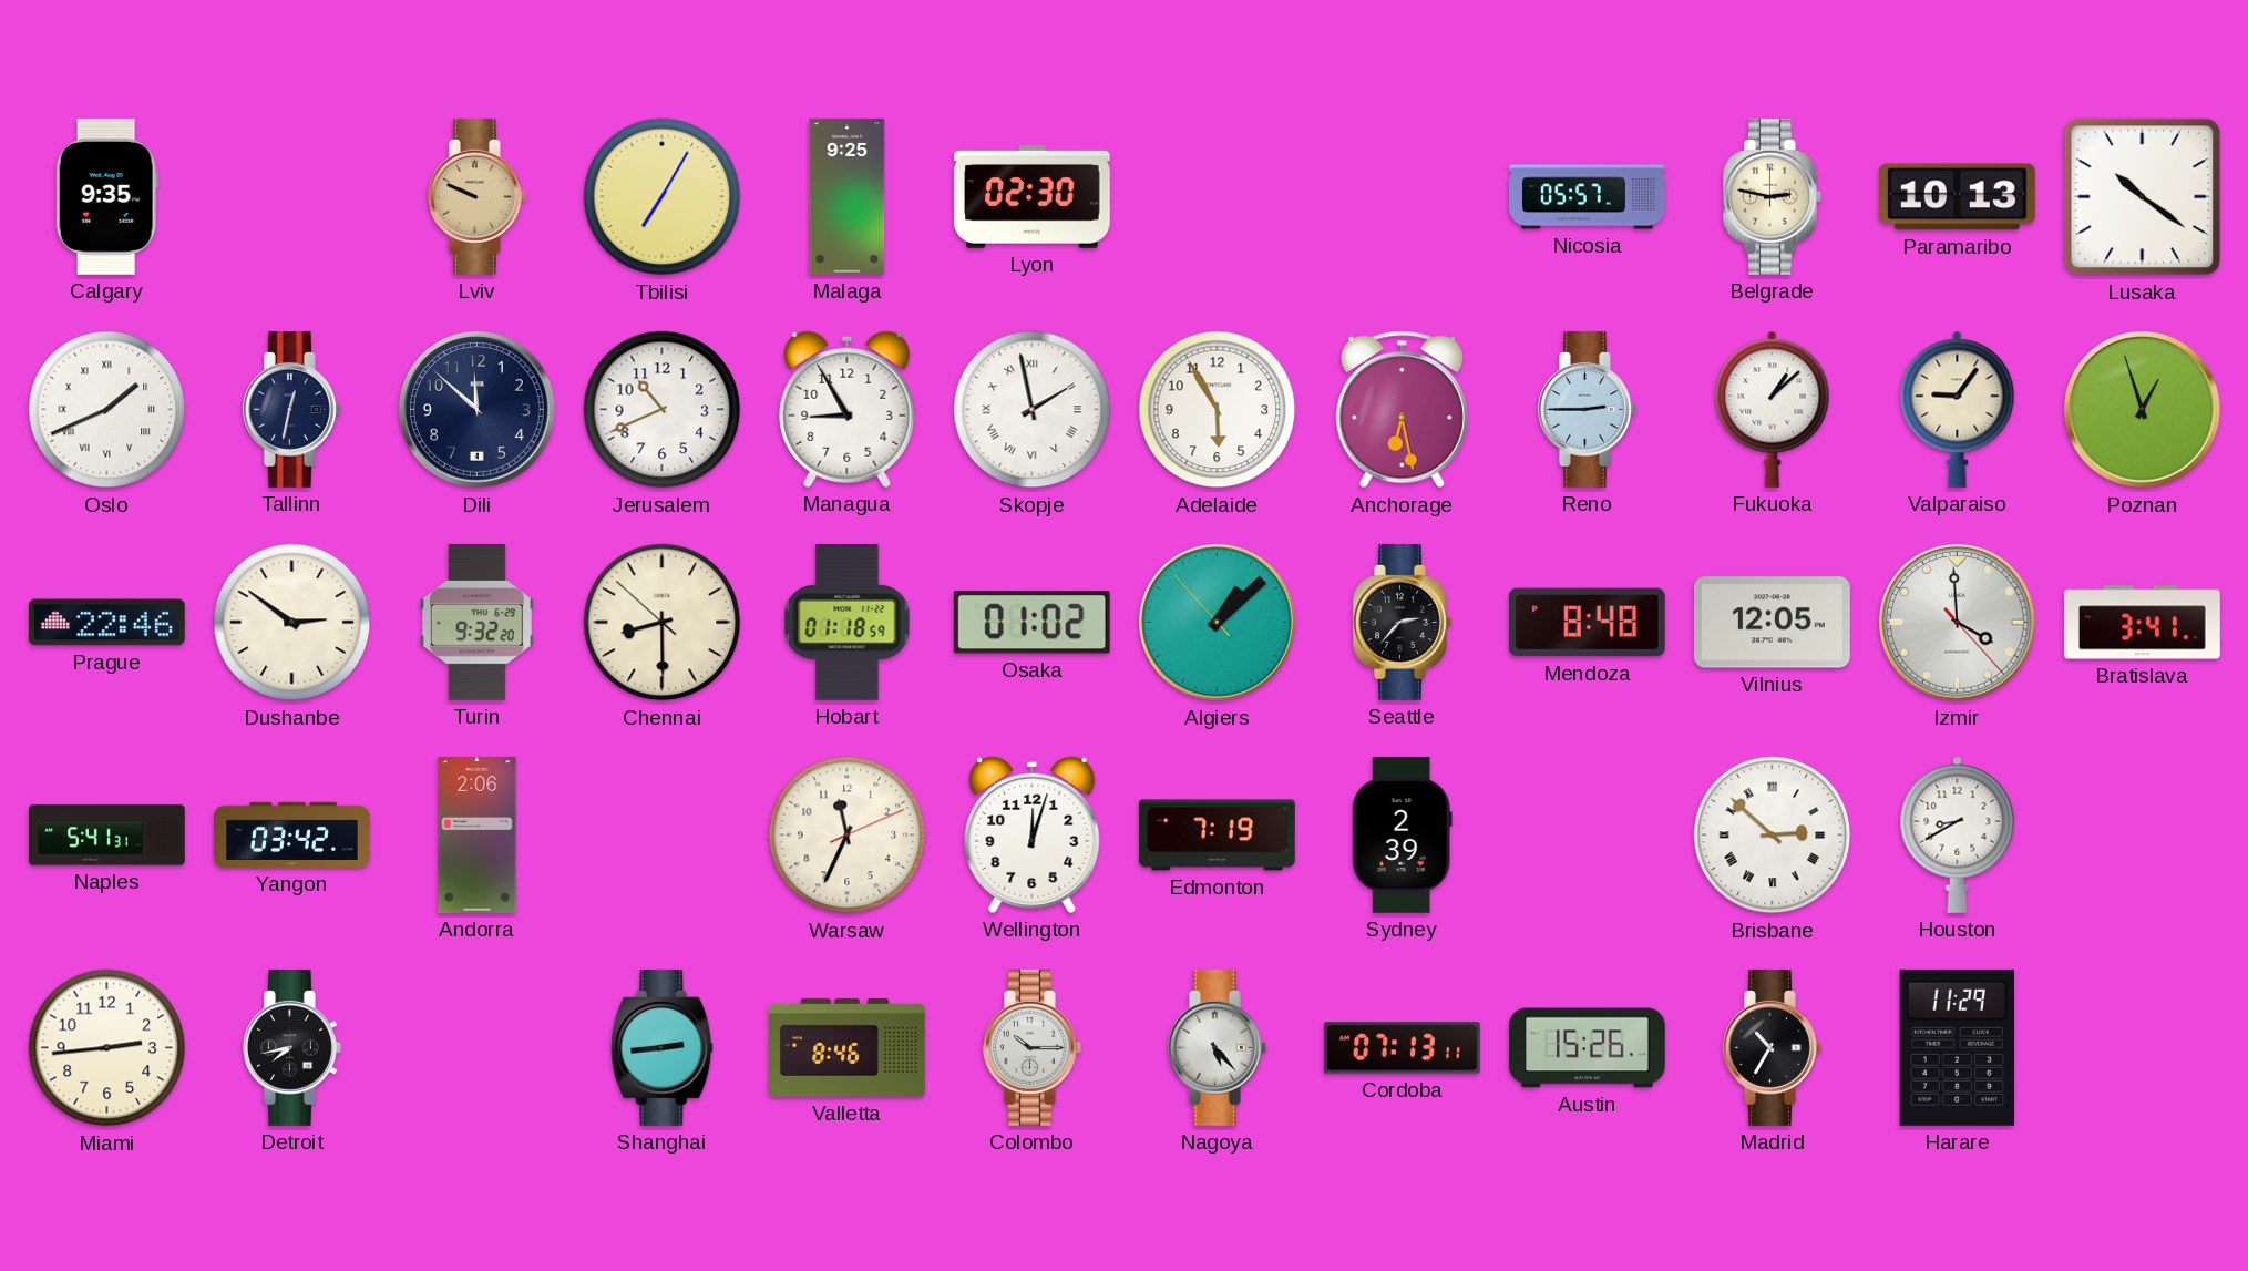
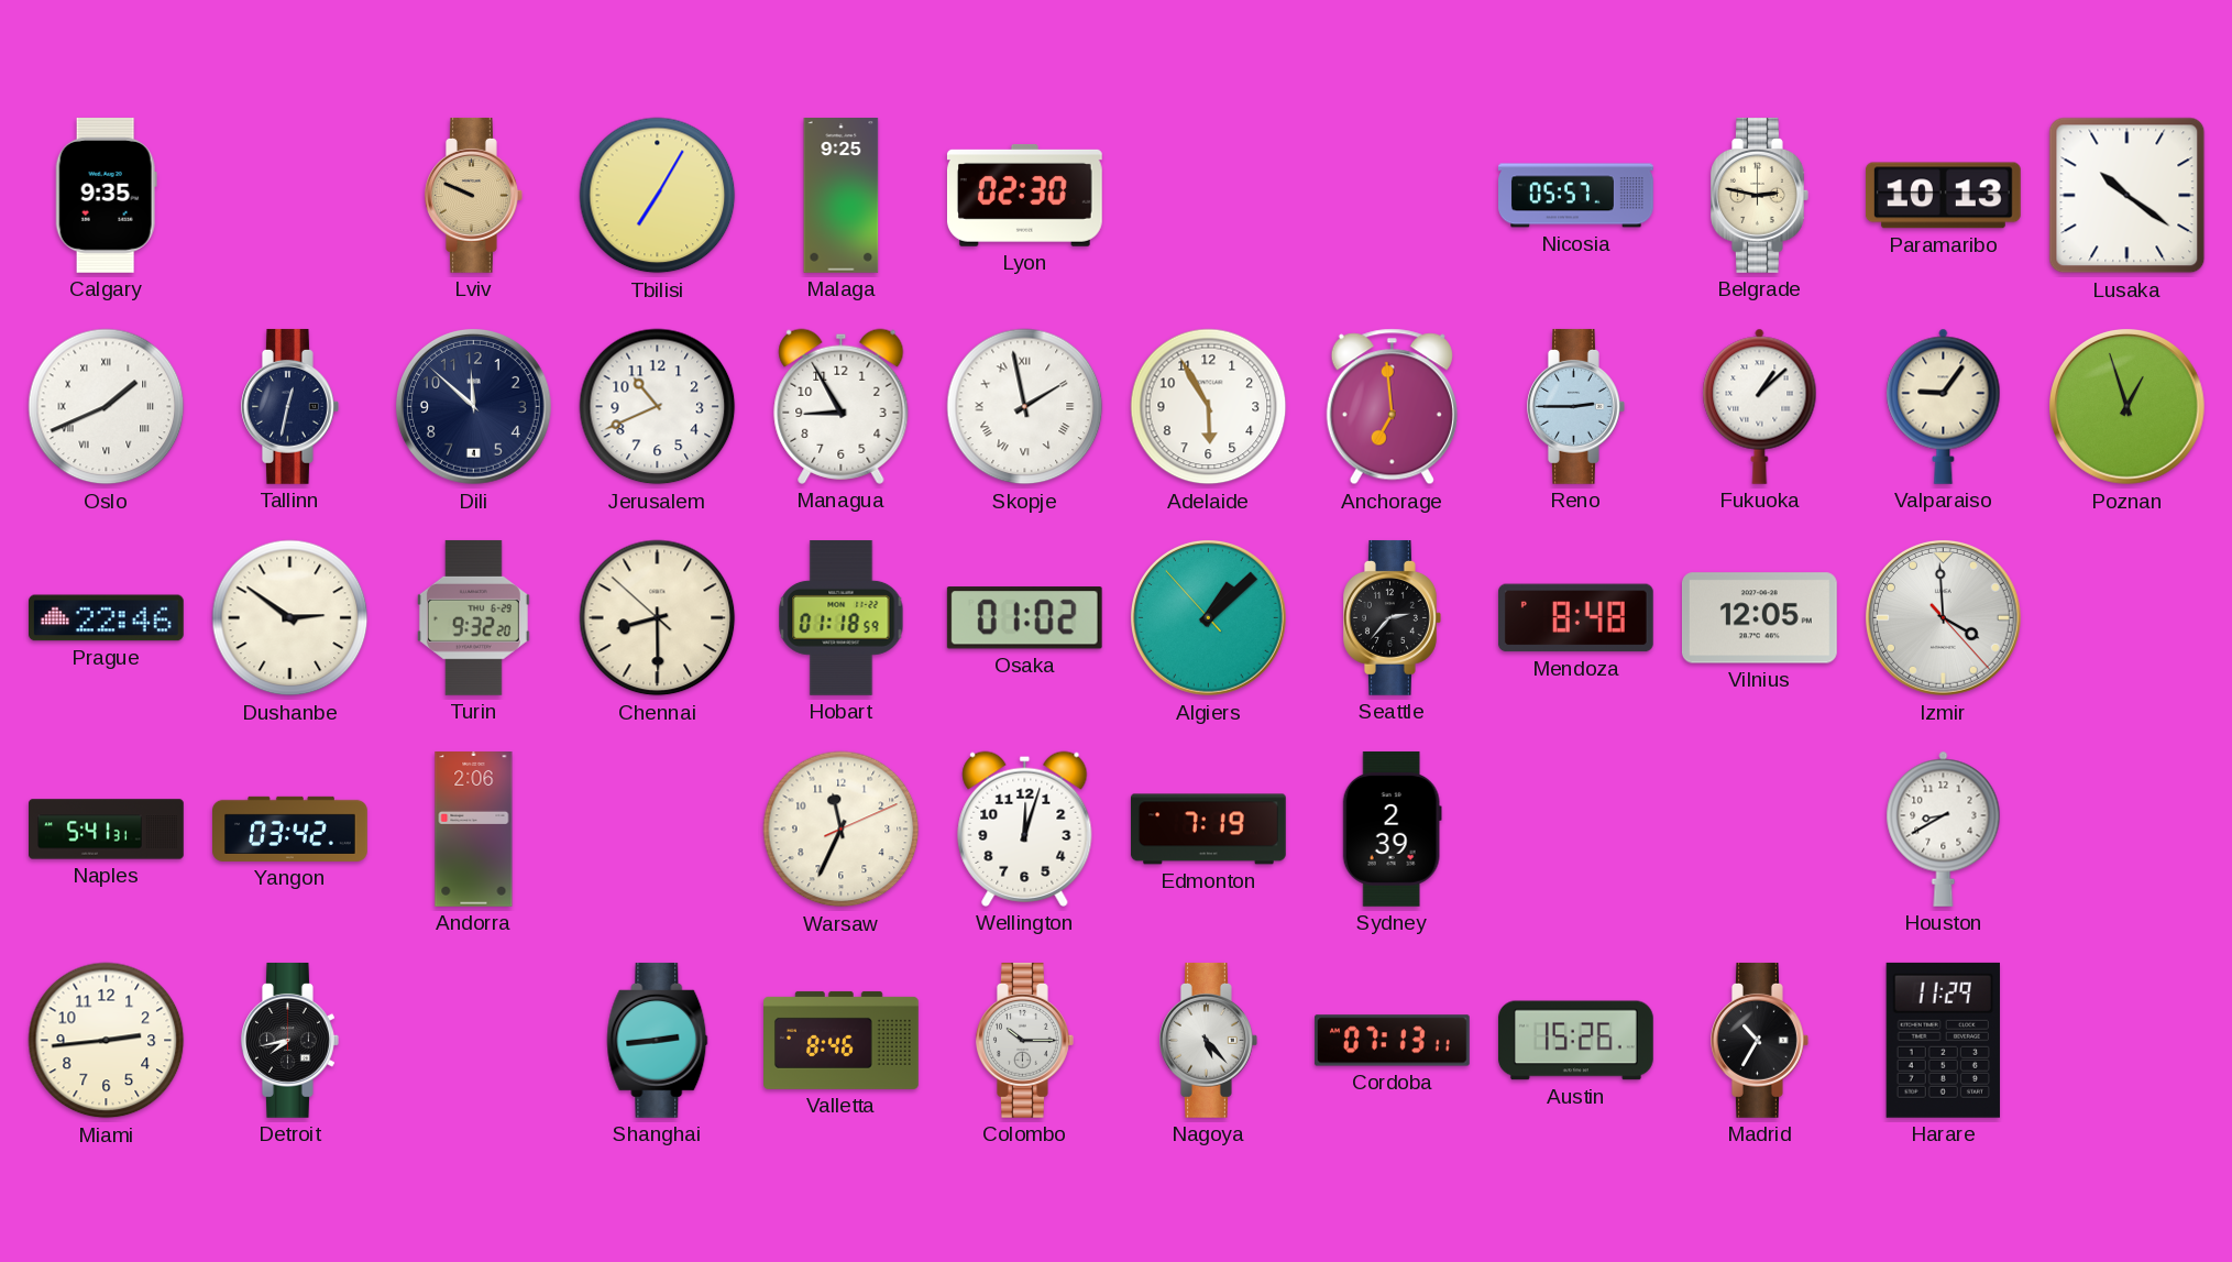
Anchorage: 6:28 -> 6:59
Bratislava: 3:41 -> none
Brisbane: 2:52 -> none
